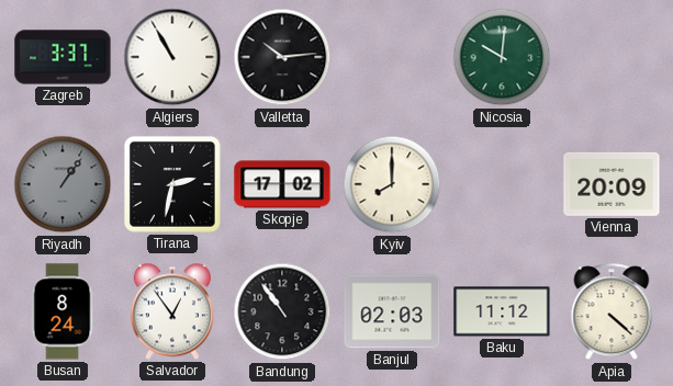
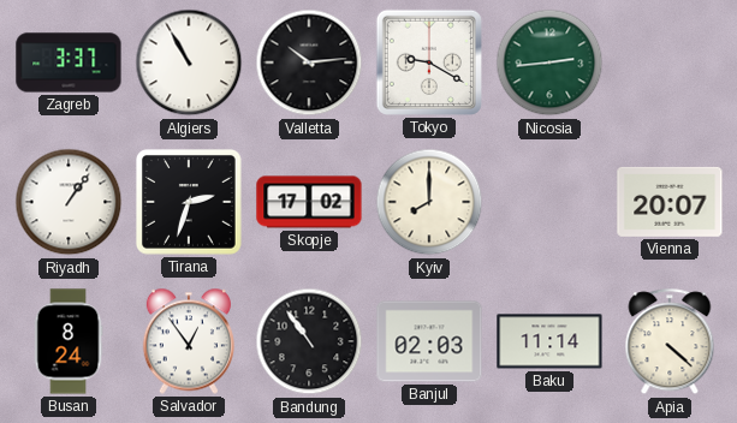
Tokyo: none -> 9:20
Nicosia: 10:01 -> 2:44
Riyadh dial: grey -> white
Tirana: 2:32 -> 2:33
Vienna: 20:09 -> 20:07
Baku: 11:12 -> 11:14
